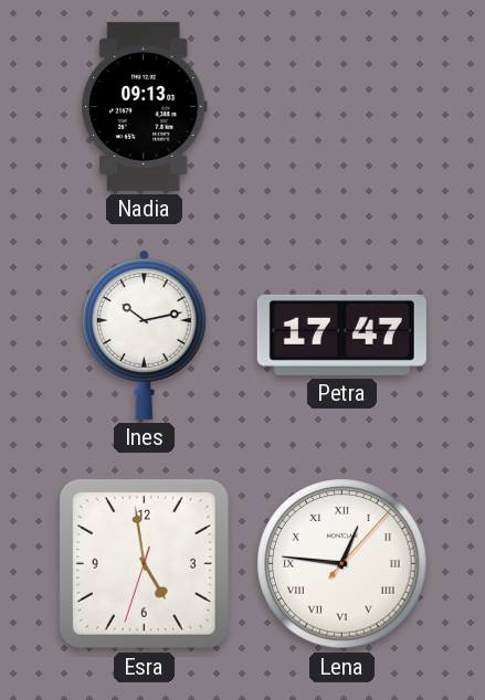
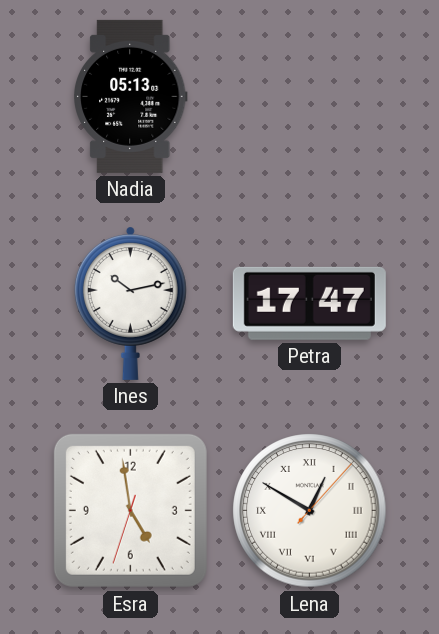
Nadia: 09:13 -> 05:13
Lena: 12:46 -> 12:50
